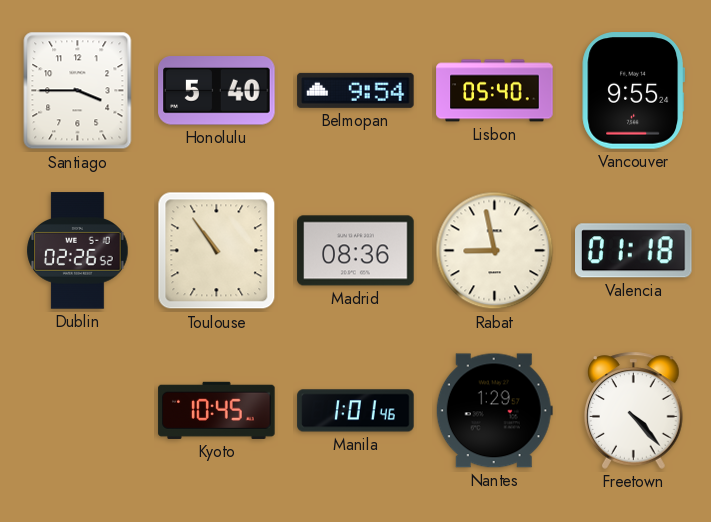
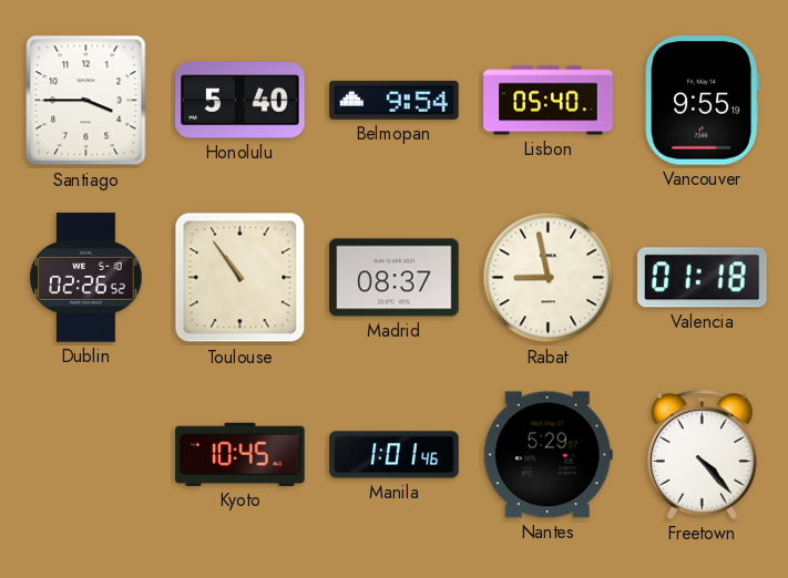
Vancouver: 9:55 -> 9:55:19
Madrid: 08:36 -> 08:37
Nantes: 1:29 -> 5:29
